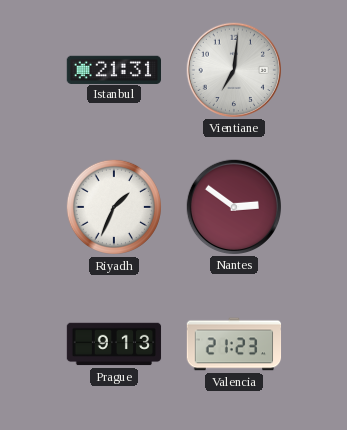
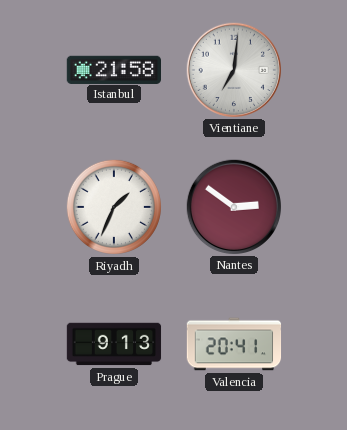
Istanbul: 21:31 -> 21:58
Valencia: 21:23 -> 20:41
